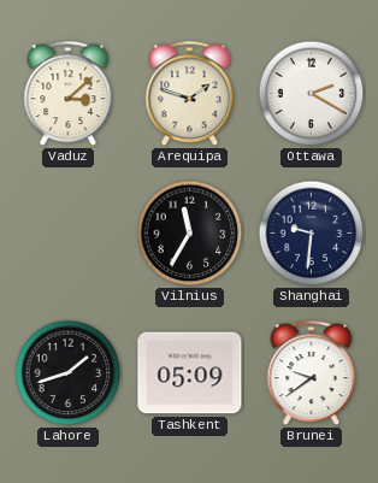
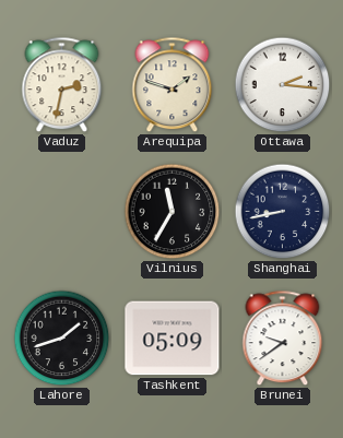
Vaduz: 3:08 -> 2:32
Ottawa: 2:20 -> 2:16
Shanghai: 9:31 -> 8:43
